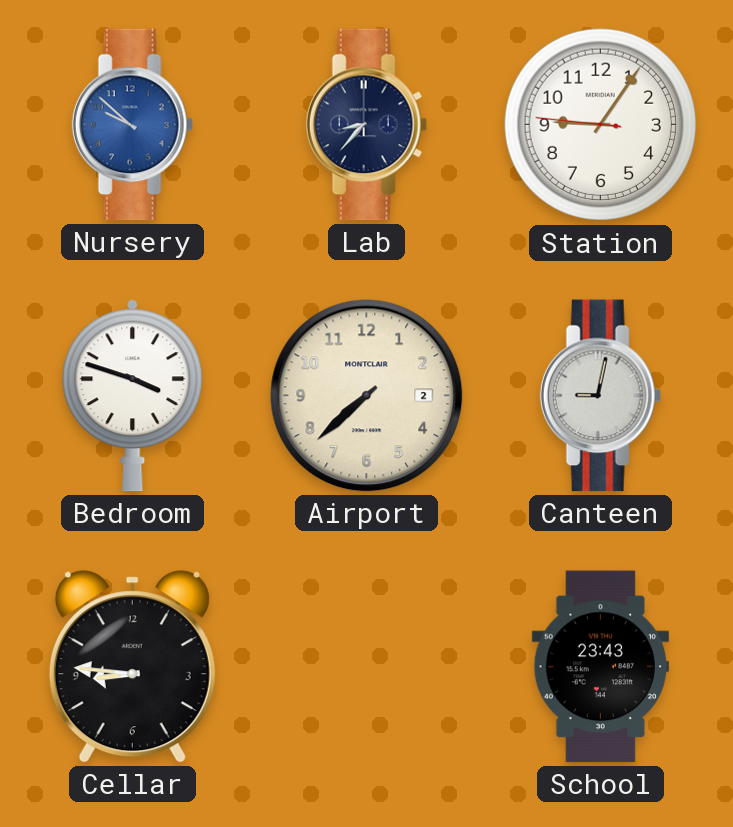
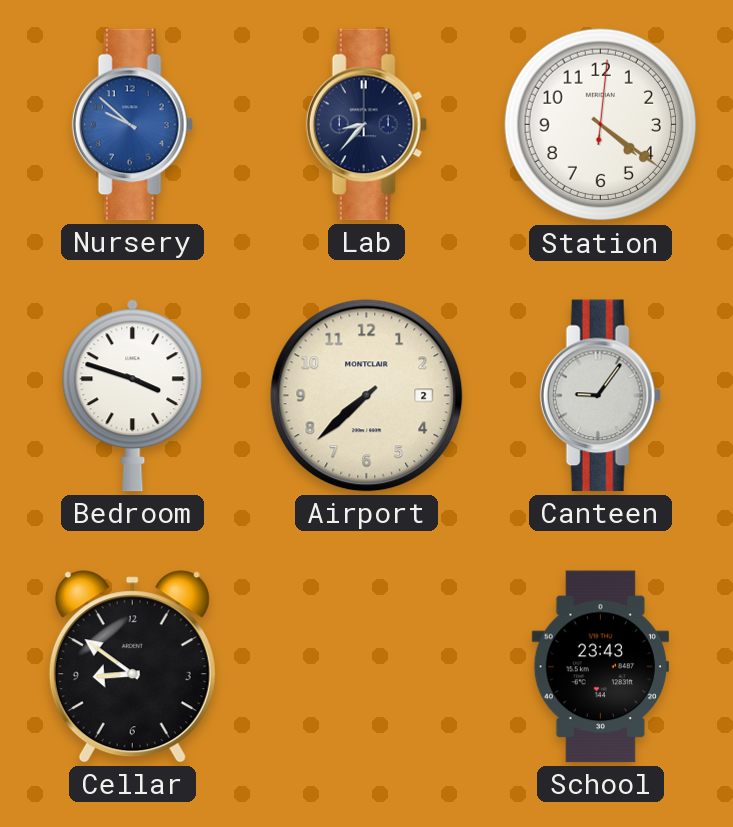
Station: 9:05 -> 4:21
Canteen: 9:02 -> 9:06
Cellar: 8:46 -> 8:51
